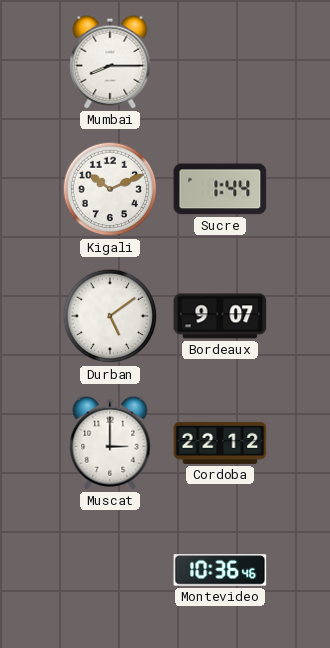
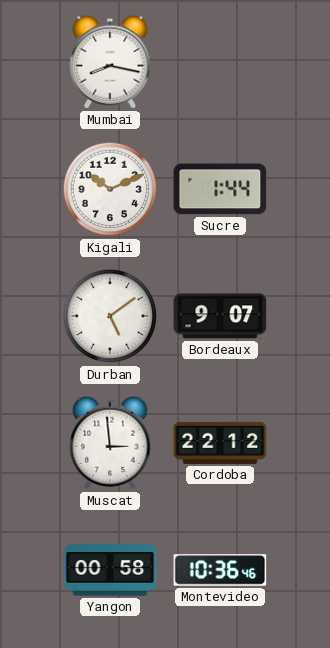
Mumbai: 8:15 -> 8:17
Muscat: 3:00 -> 2:59
Yangon: none -> 00:58
